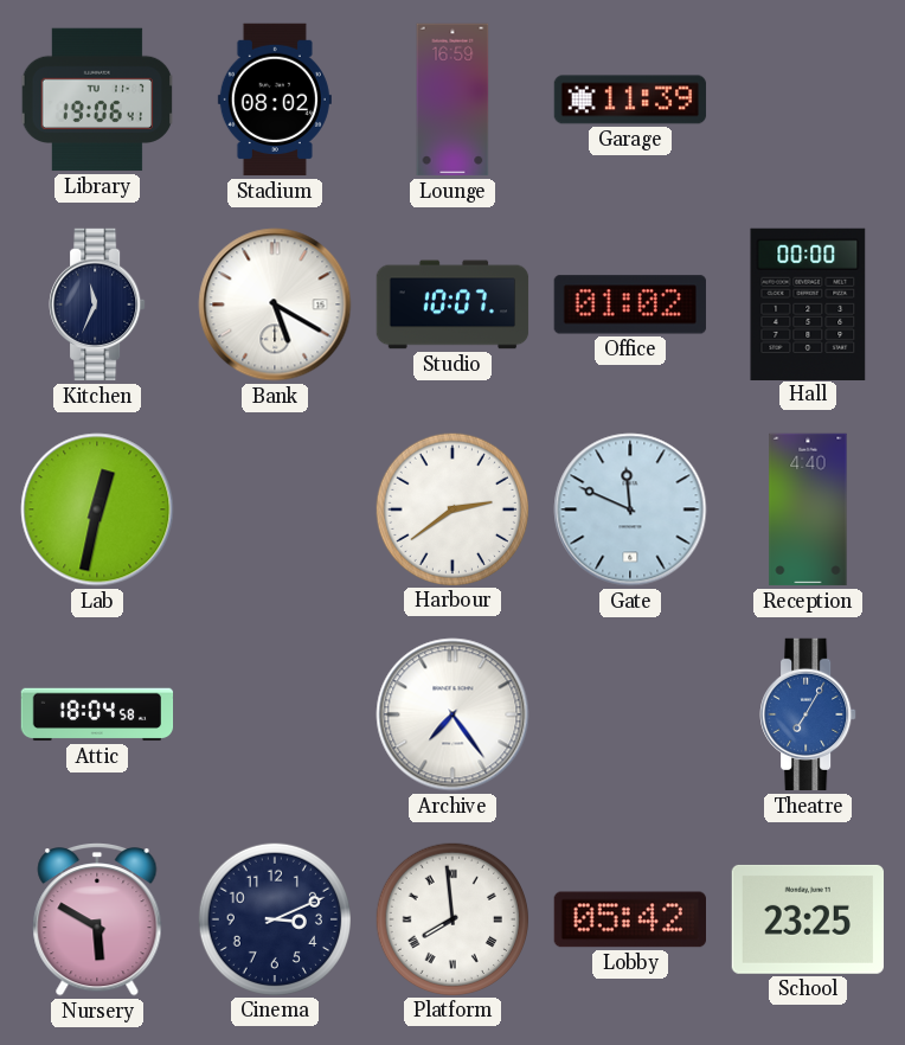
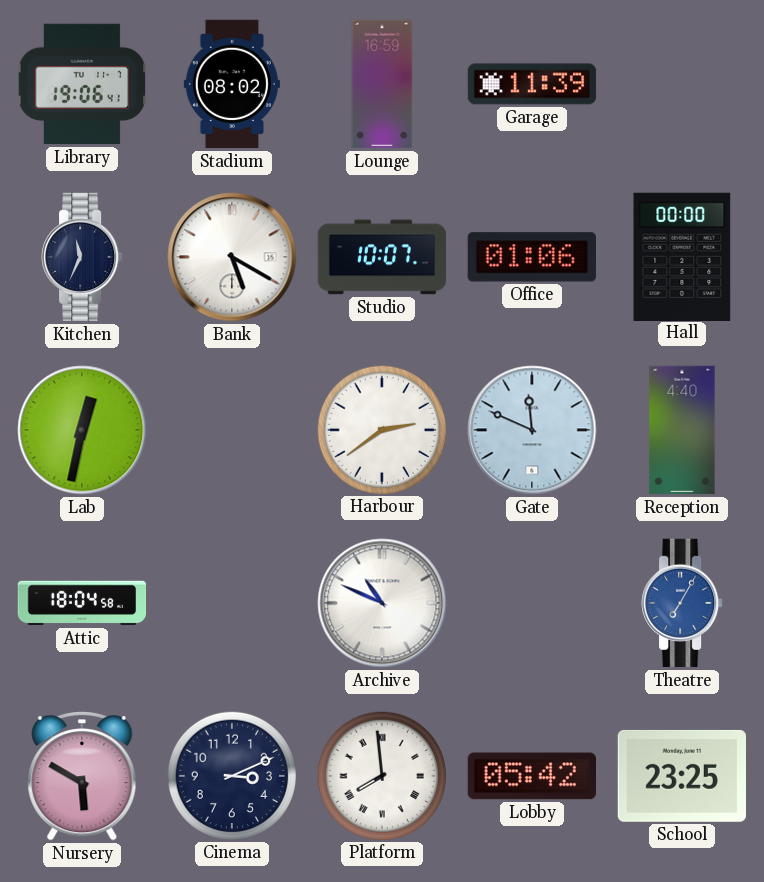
Office: 01:02 -> 01:06
Archive: 7:24 -> 10:49
